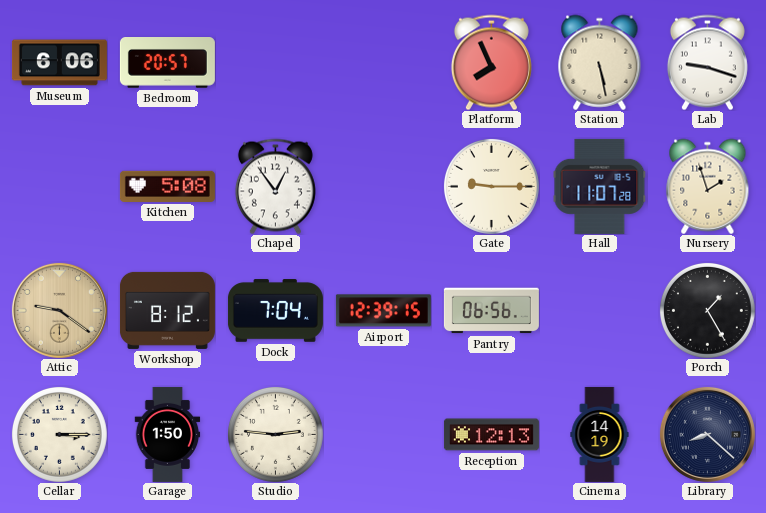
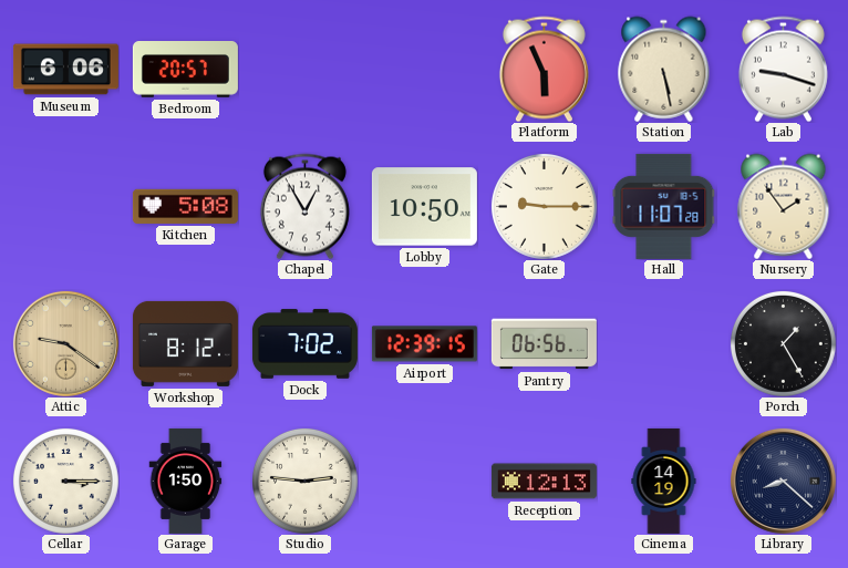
Platform: 7:56 -> 5:56
Chapel: 12:54 -> 12:55
Lobby: none -> 10:50
Nursery: 1:57 -> 1:54
Dock: 7:04 -> 7:02
